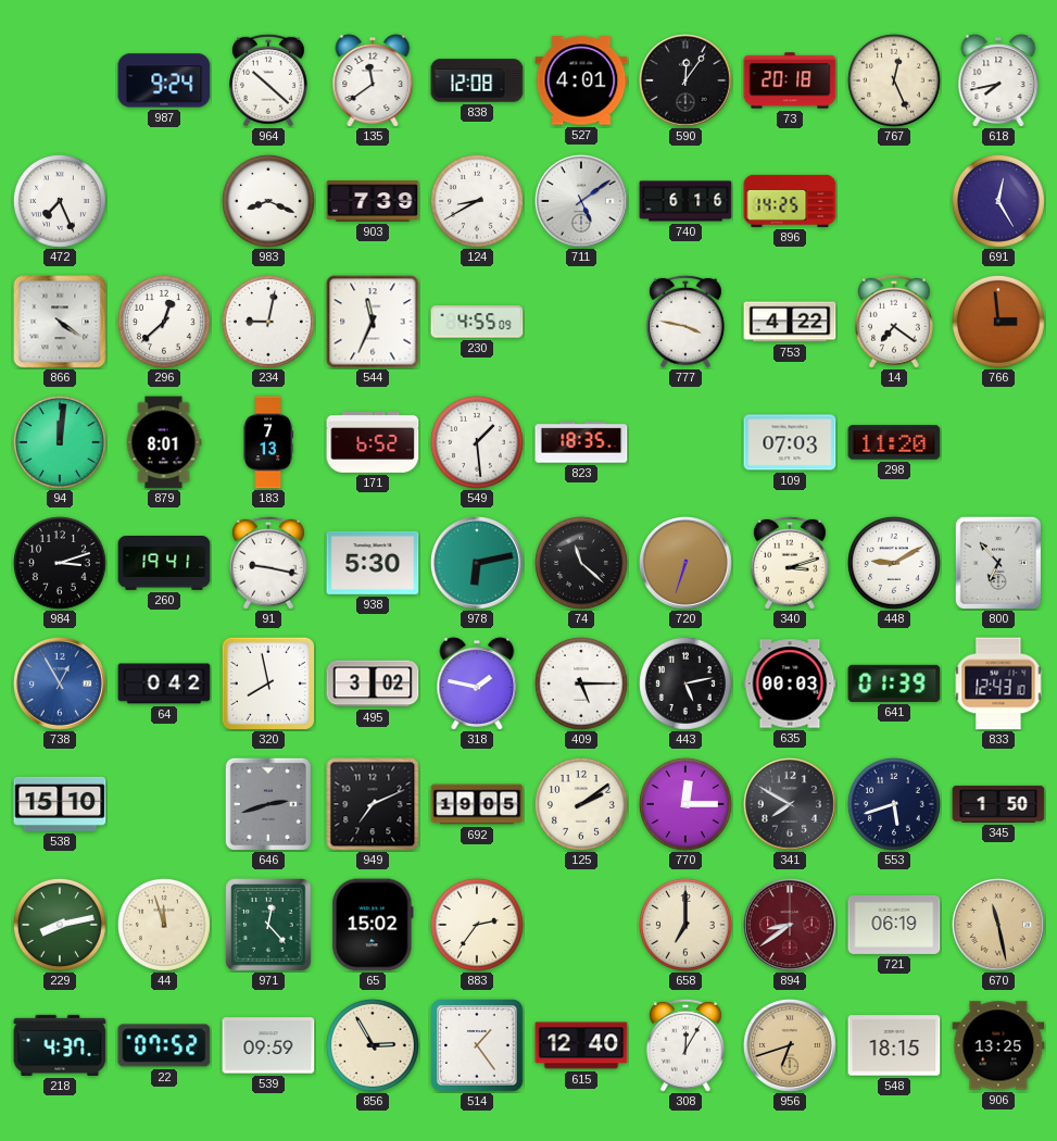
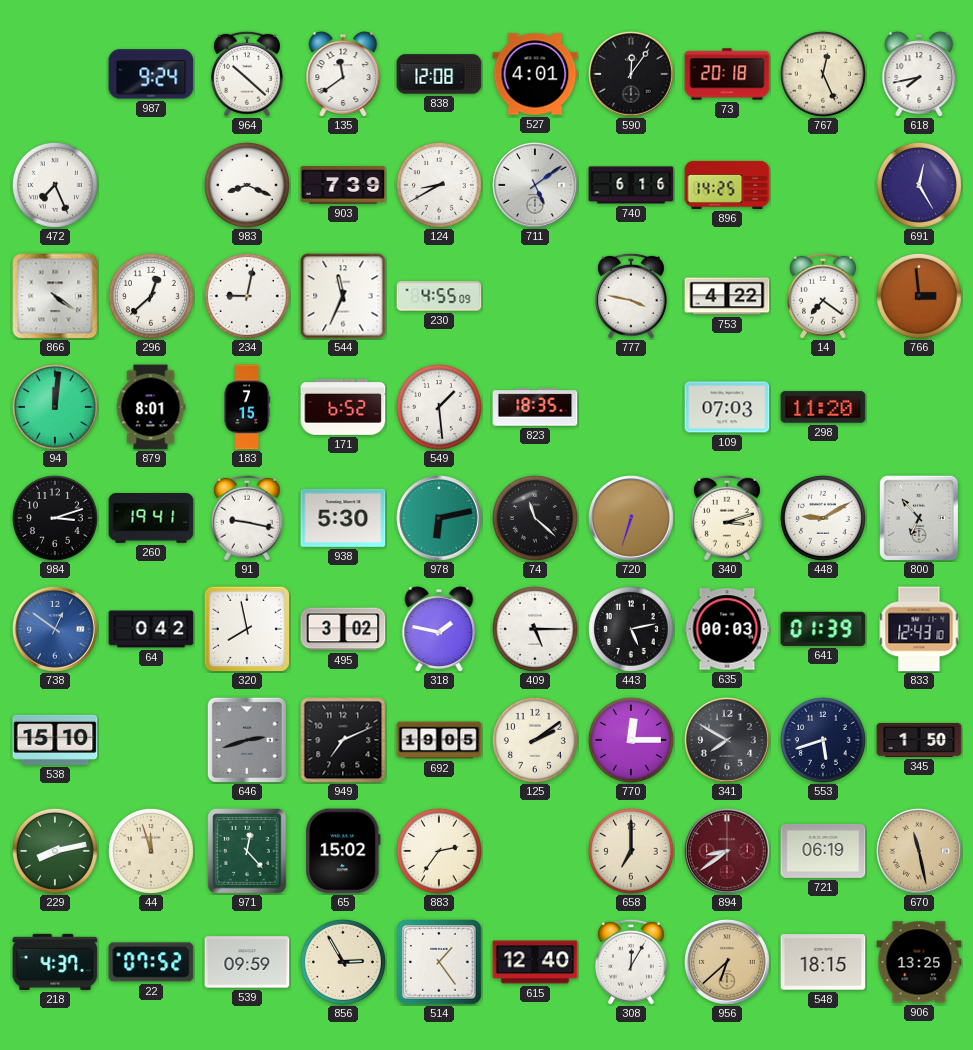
183: 7:13 -> 7:15
738: 12:55 -> 12:51
956: 6:42 -> 6:38
